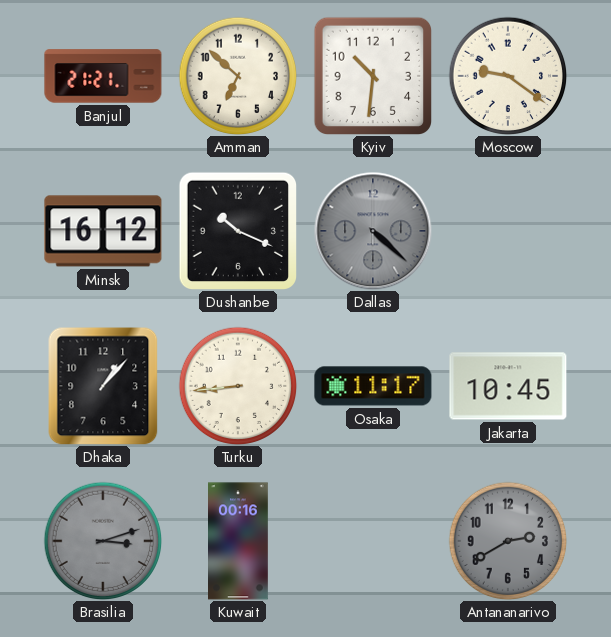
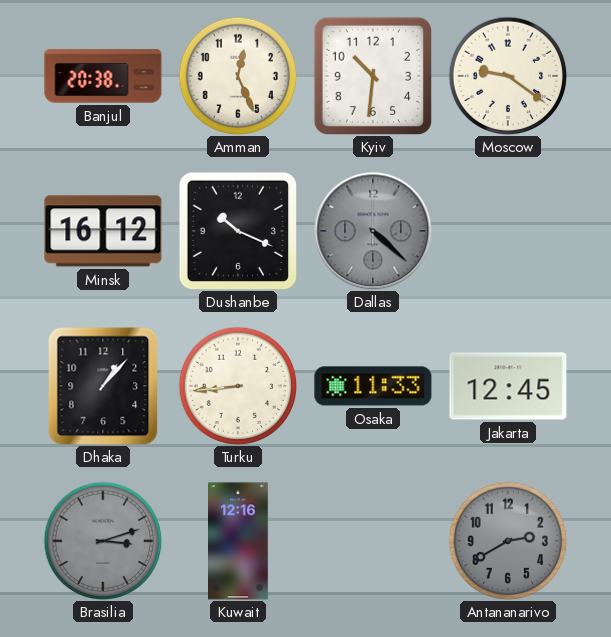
Banjul: 21:21 -> 20:38
Amman: 6:52 -> 12:26
Osaka: 11:17 -> 11:33
Jakarta: 10:45 -> 12:45
Kuwait: 00:16 -> 12:16
